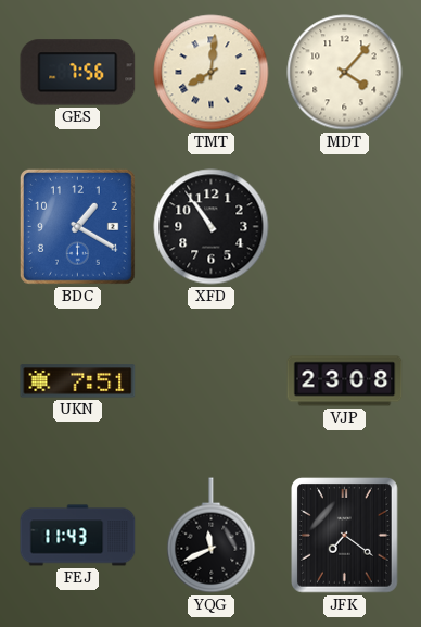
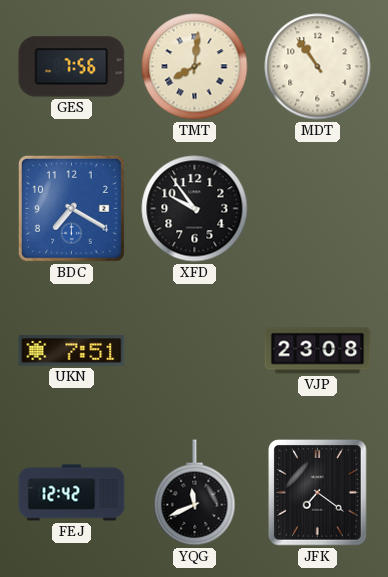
MDT: 4:07 -> 10:54
BDC: 1:20 -> 7:20
XFD: 10:54 -> 9:54
FEJ: 11:43 -> 12:42
